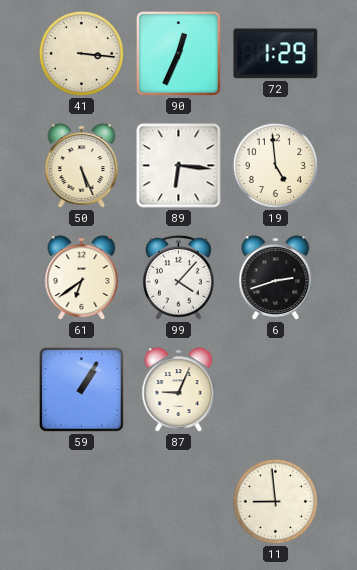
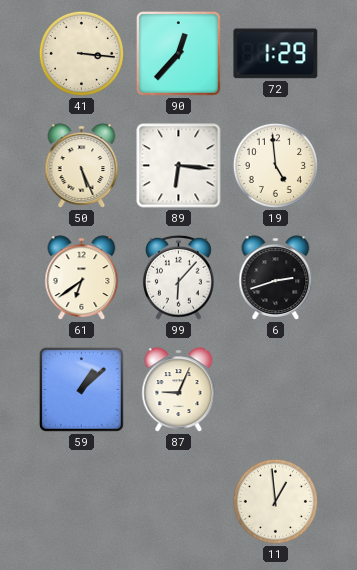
90: 12:34 -> 12:37
99: 4:07 -> 6:07
59: 1:05 -> 1:08
11: 8:59 -> 12:59
